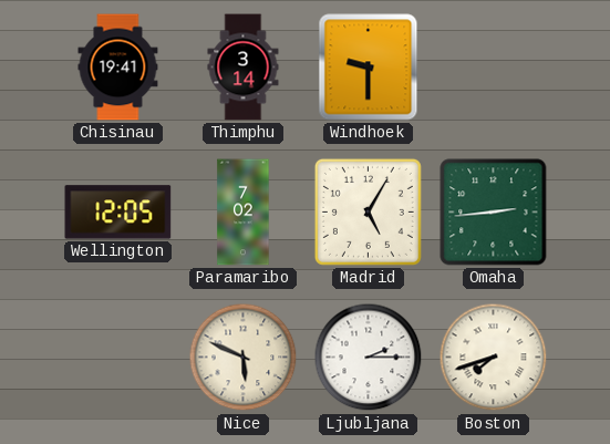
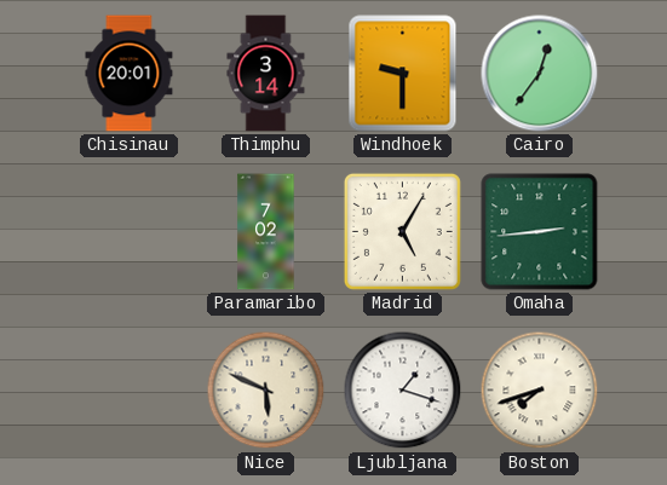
Chisinau: 19:41 -> 20:01
Cairo: none -> 12:36
Wellington: 12:05 -> none
Ljubljana: 2:15 -> 1:18
